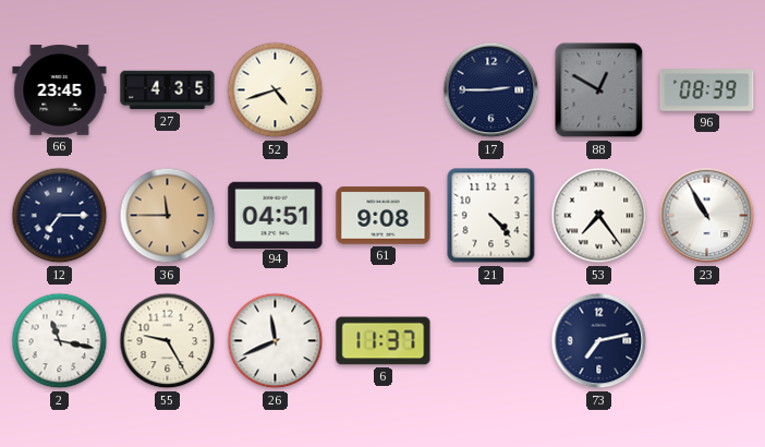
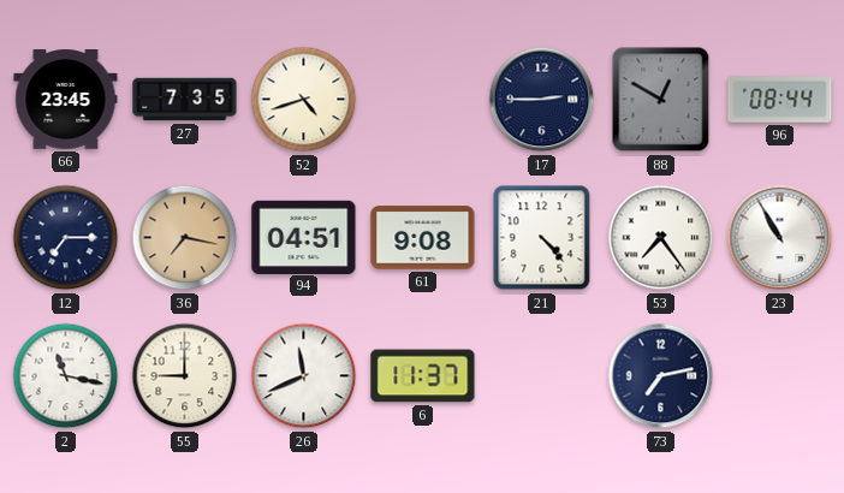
27: 4:35 -> 7:35
96: 08:39 -> 08:44
36: 11:45 -> 7:17
55: 9:25 -> 9:00
